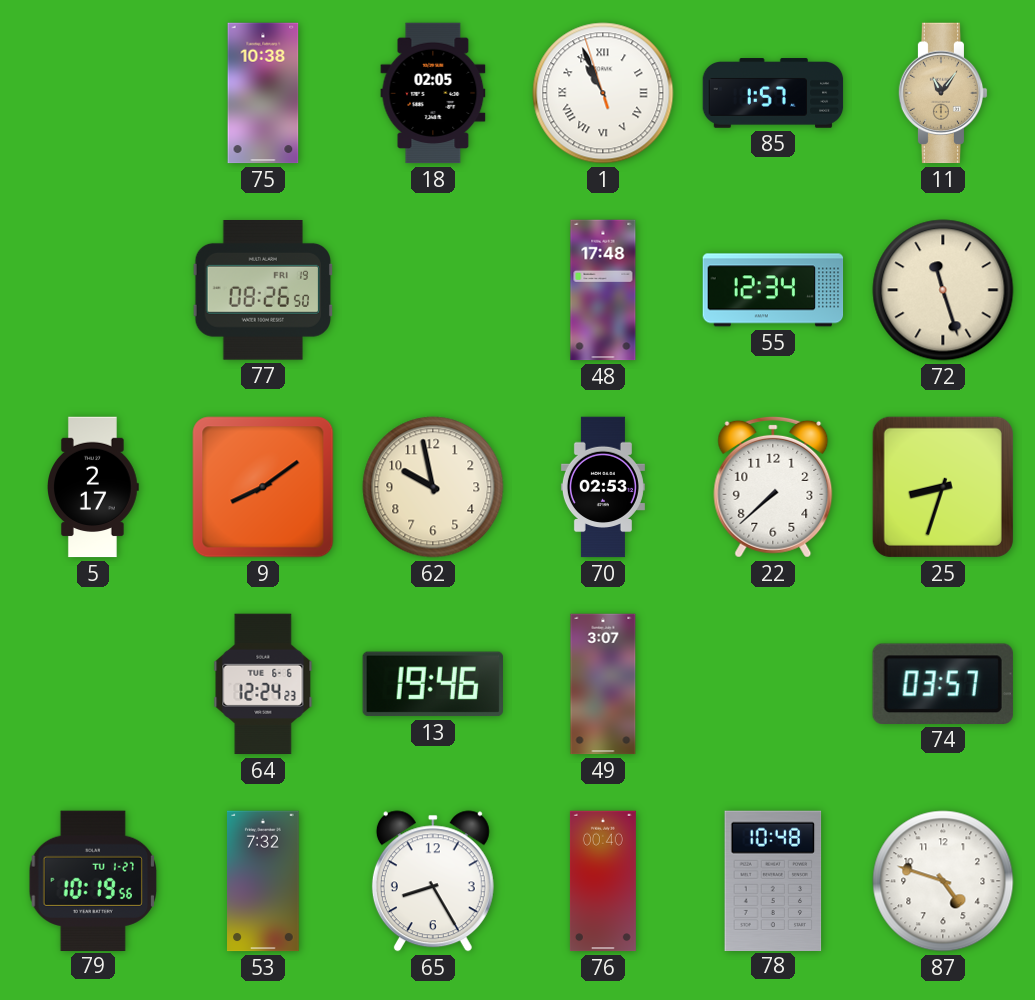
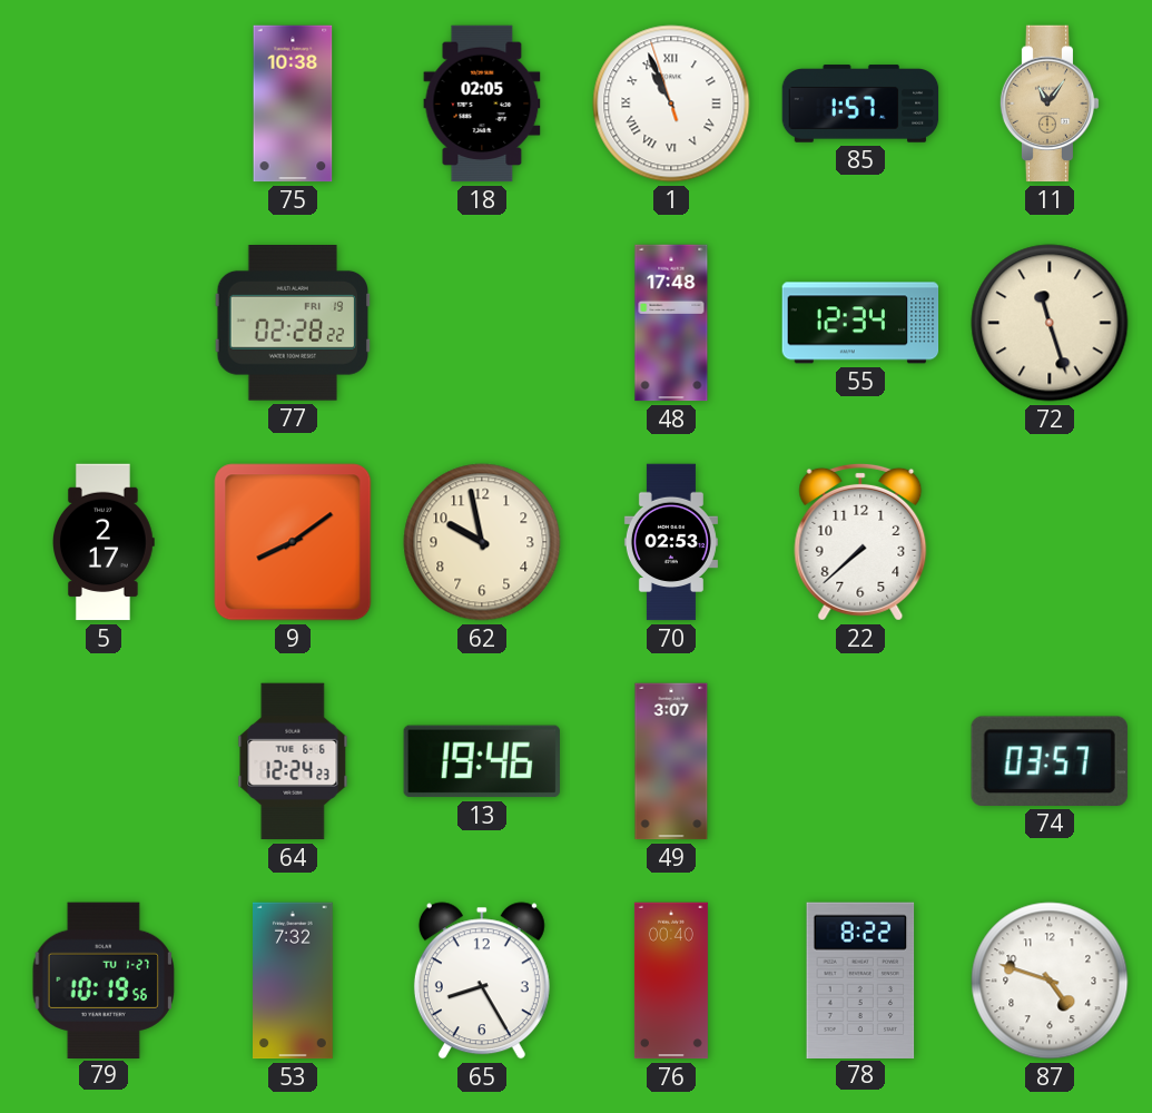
77: 08:26 -> 02:28
25: 8:33 -> none
78: 10:48 -> 8:22
